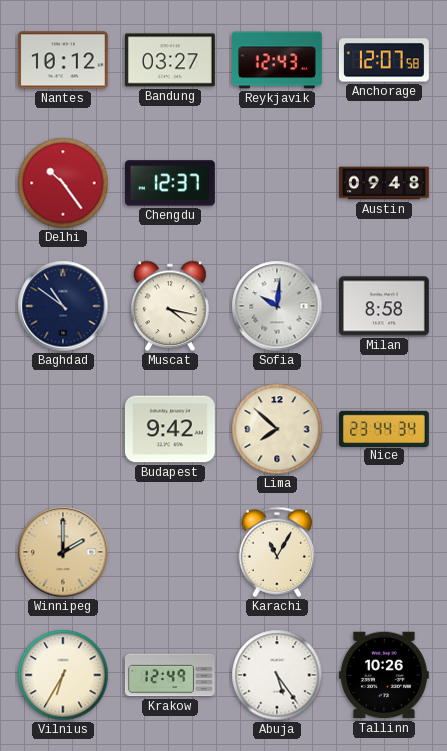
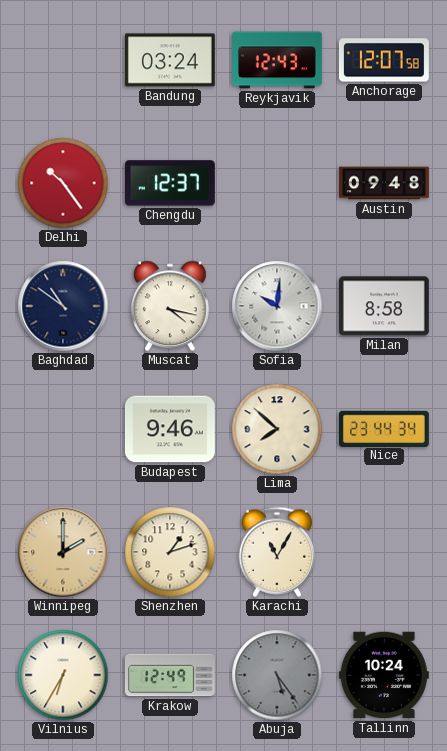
Nantes: 10:12 -> none
Bandung: 03:27 -> 03:24
Budapest: 9:42 -> 9:46
Shenzhen: none -> 1:12
Abuja dial: white -> grey
Tallinn: 10:26 -> 10:24
